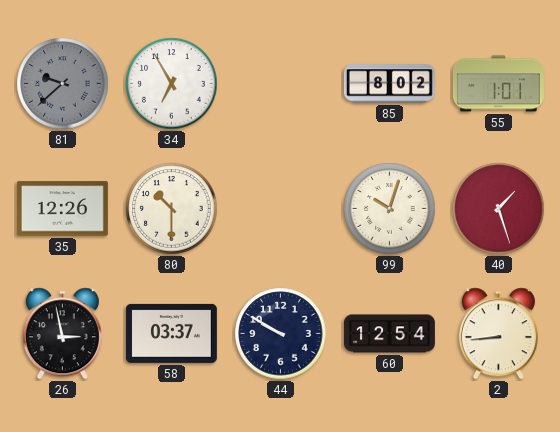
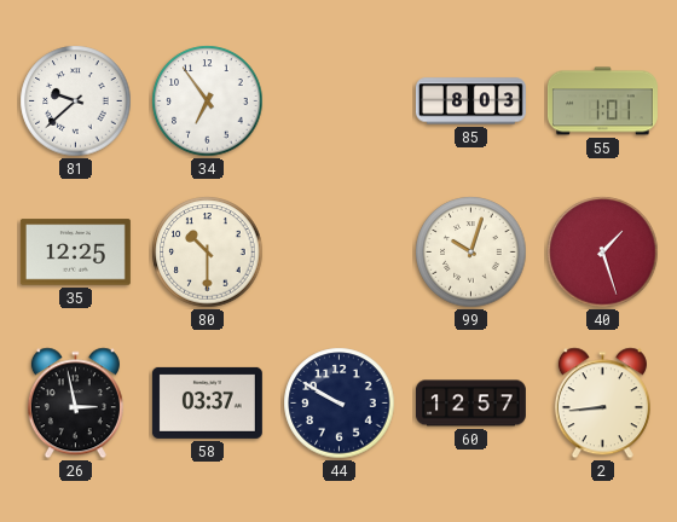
81 dial: grey -> white
34: 6:55 -> 6:54
85: 8:02 -> 8:03
35: 12:26 -> 12:25
60: 12:54 -> 12:57
